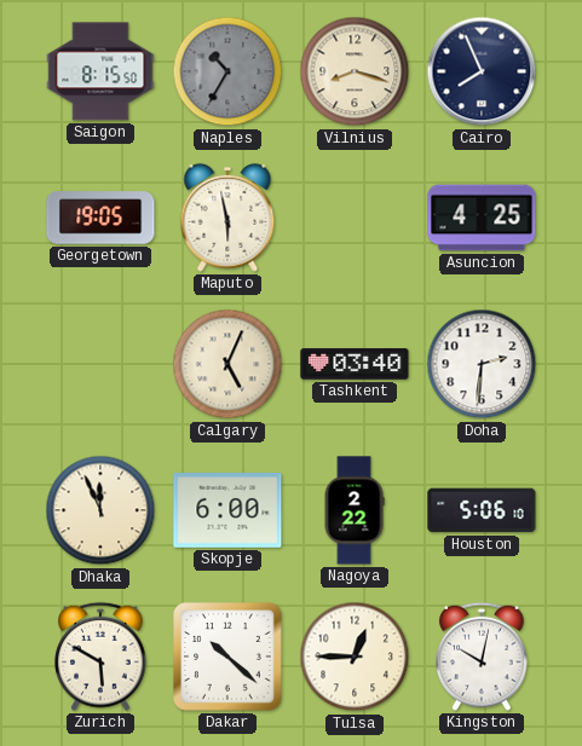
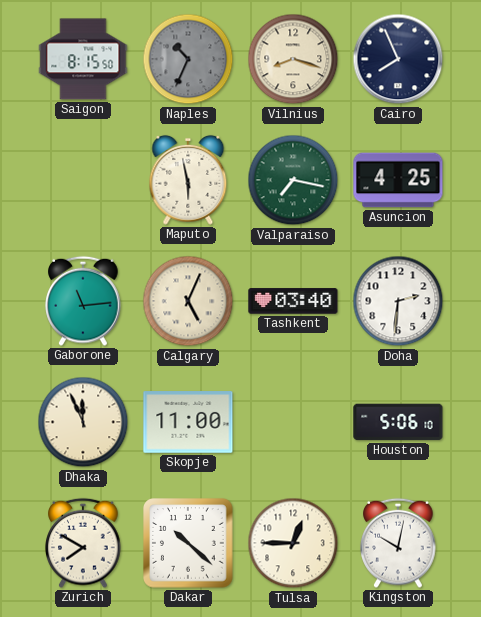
Naples: 10:35 -> 10:34
Georgetown: 19:05 -> none
Valparaiso: none -> 7:17
Gaborone: none -> 11:14
Skopje: 6:00 -> 11:00
Nagoya: 2:22 -> none
Zurich: 5:50 -> 7:50
